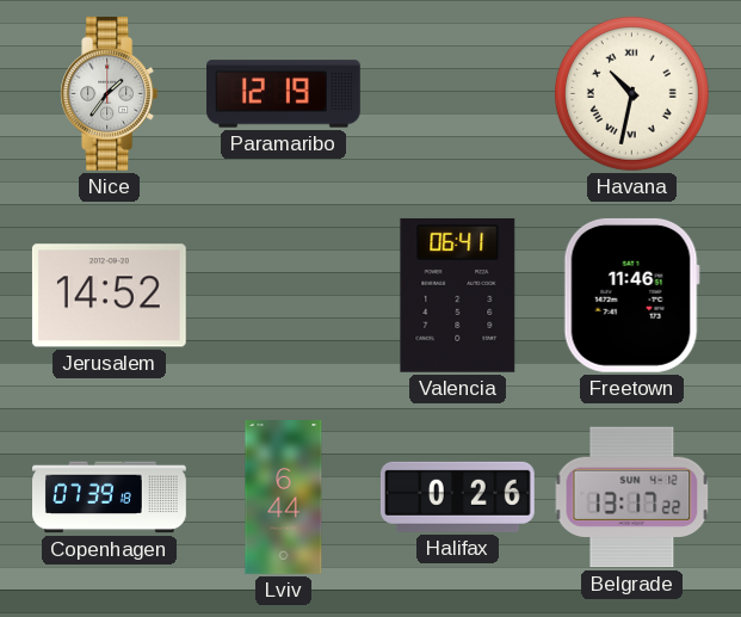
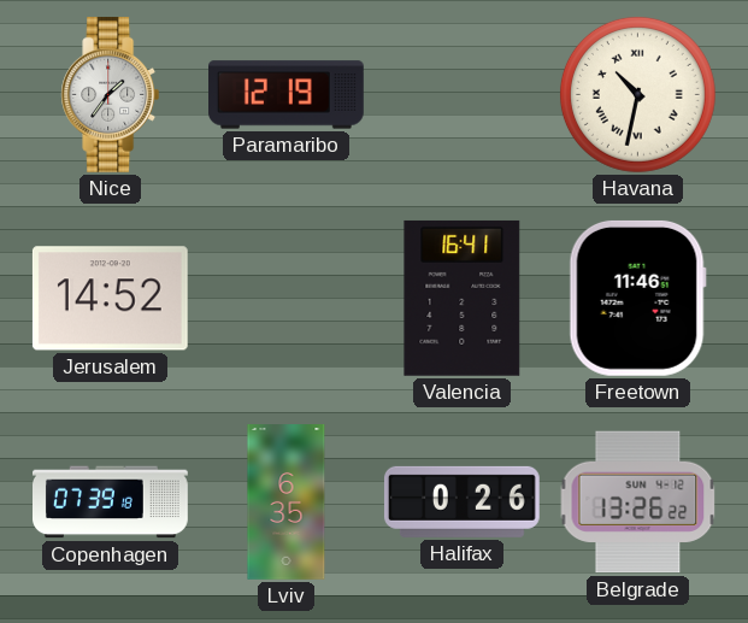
Valencia: 06:41 -> 16:41
Lviv: 6:44 -> 6:35
Belgrade: 13:17 -> 13:26
